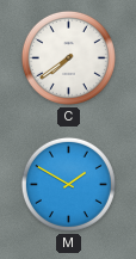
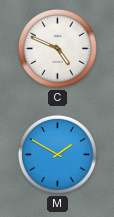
C: 7:39 -> 4:49
